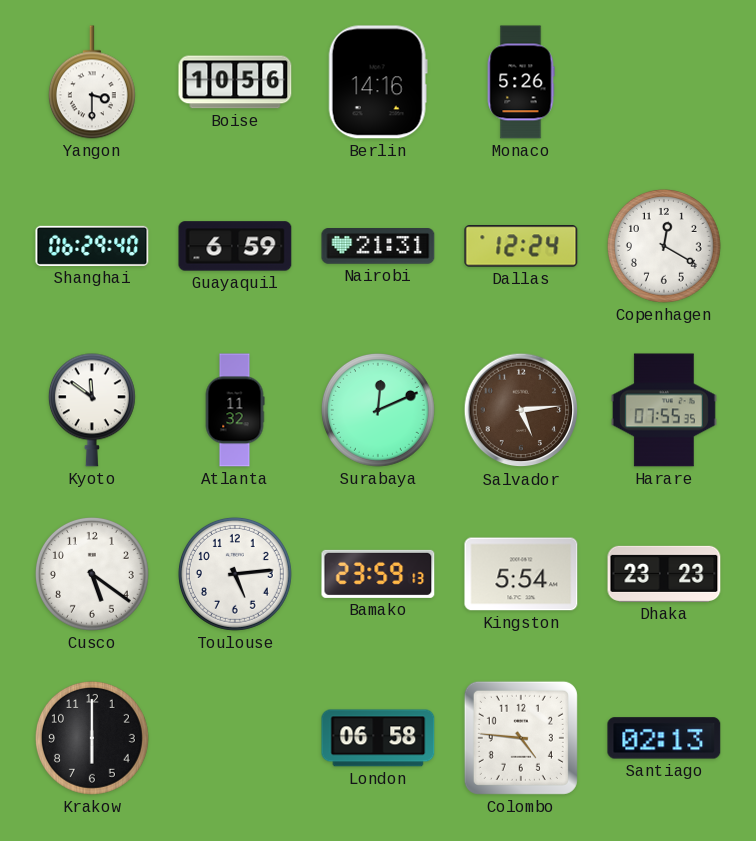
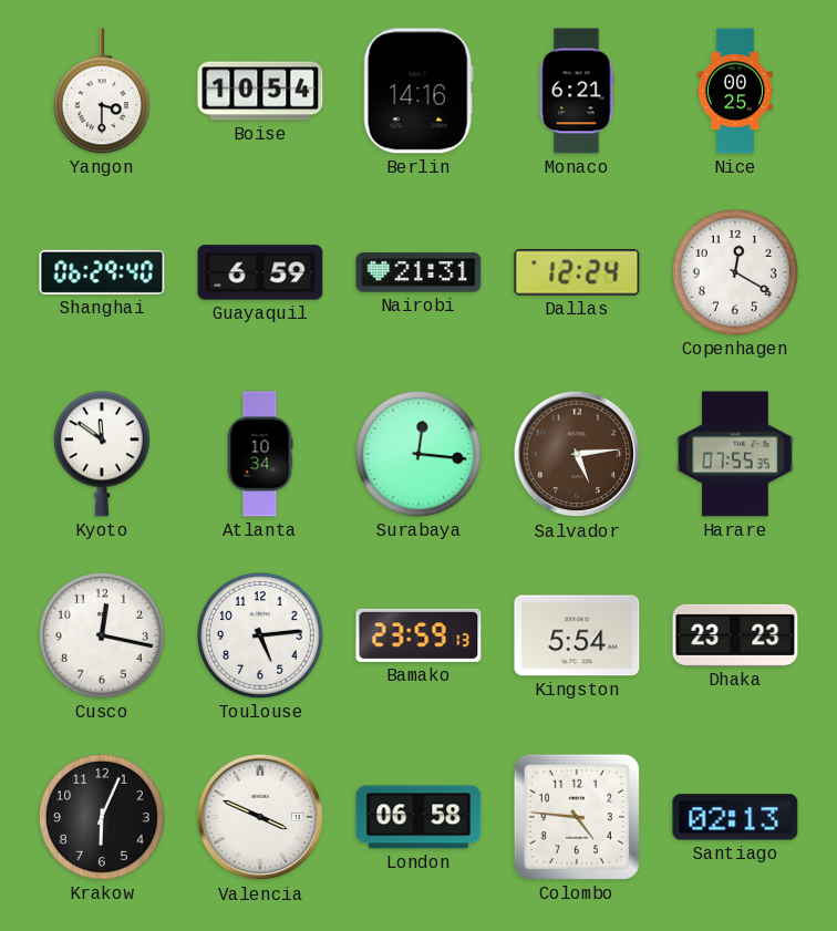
Boise: 10:56 -> 10:54
Monaco: 5:26 -> 6:21
Nice: none -> 00:25
Atlanta: 11:32 -> 10:34
Surabaya: 12:11 -> 12:16
Cusco: 5:21 -> 12:17
Krakow: 6:00 -> 6:04
Valencia: none -> 3:49
